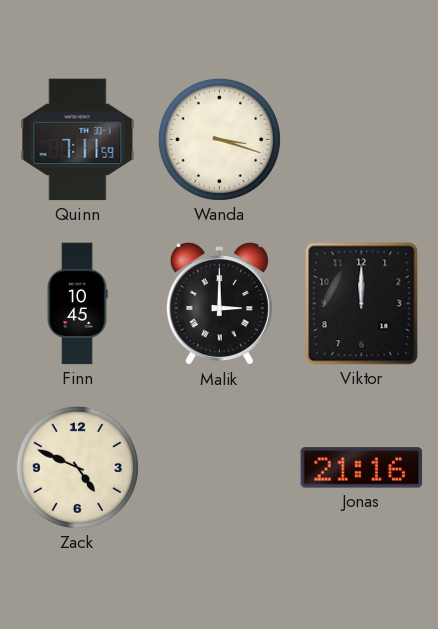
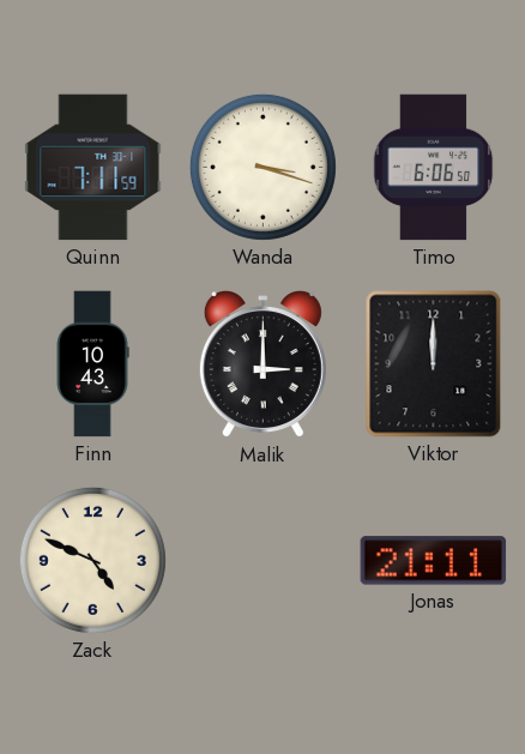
Timo: none -> 6:06
Finn: 10:45 -> 10:43
Jonas: 21:16 -> 21:11
